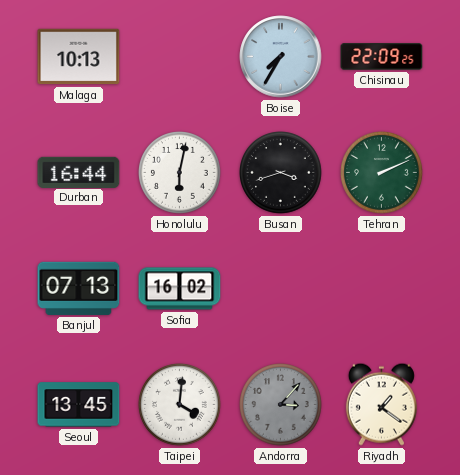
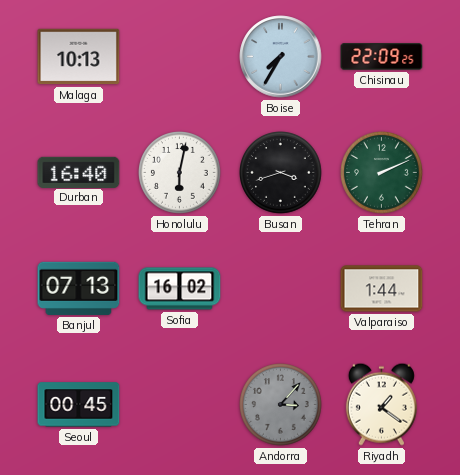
Durban: 16:44 -> 16:40
Valparaiso: none -> 1:44
Seoul: 13:45 -> 00:45
Taipei: 4:01 -> none
